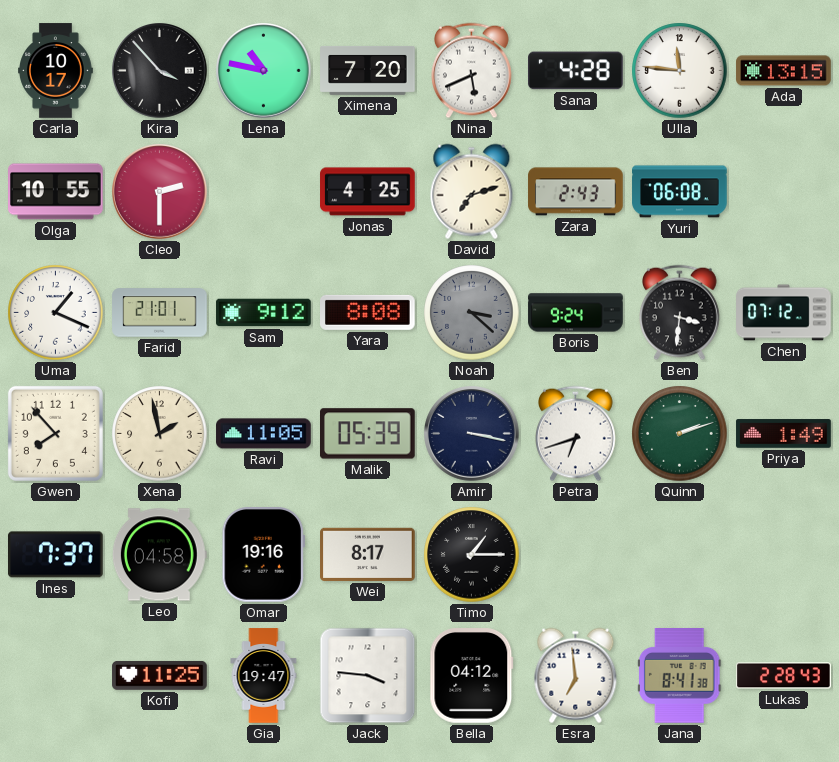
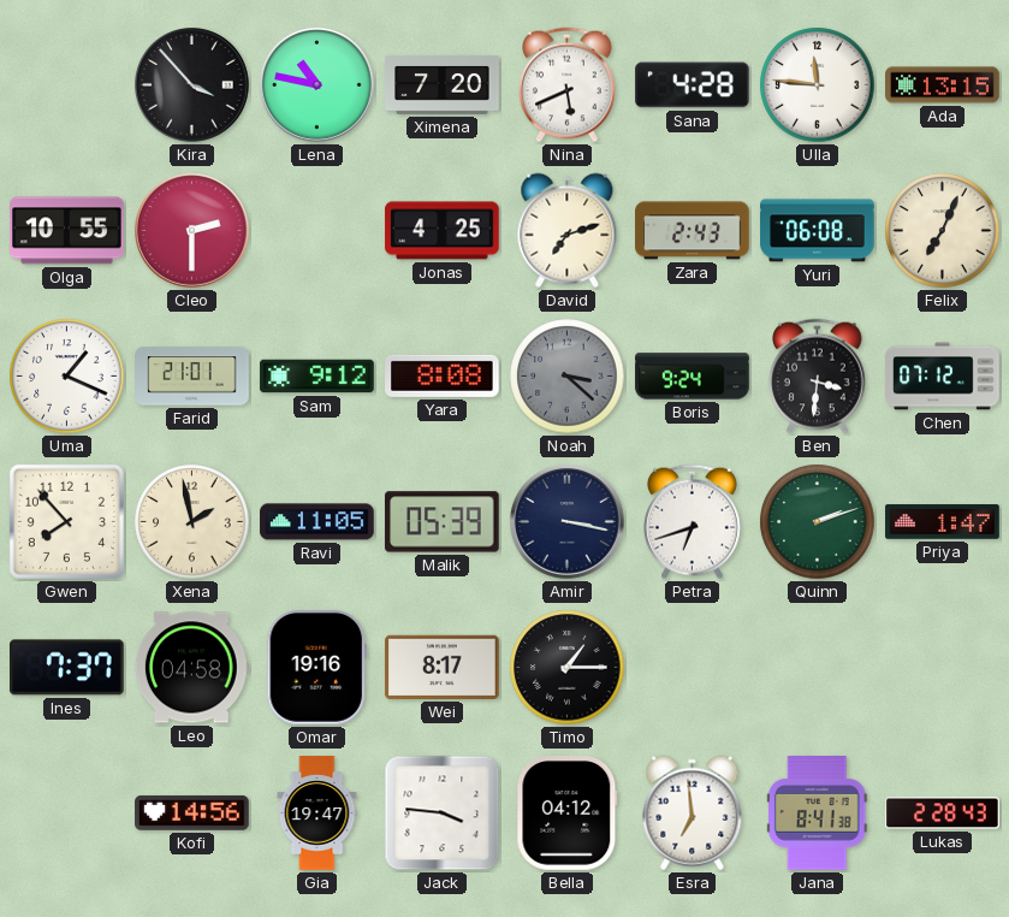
Carla: 10:17 -> none
Felix: none -> 7:04
Priya: 1:49 -> 1:47
Kofi: 11:25 -> 14:56
